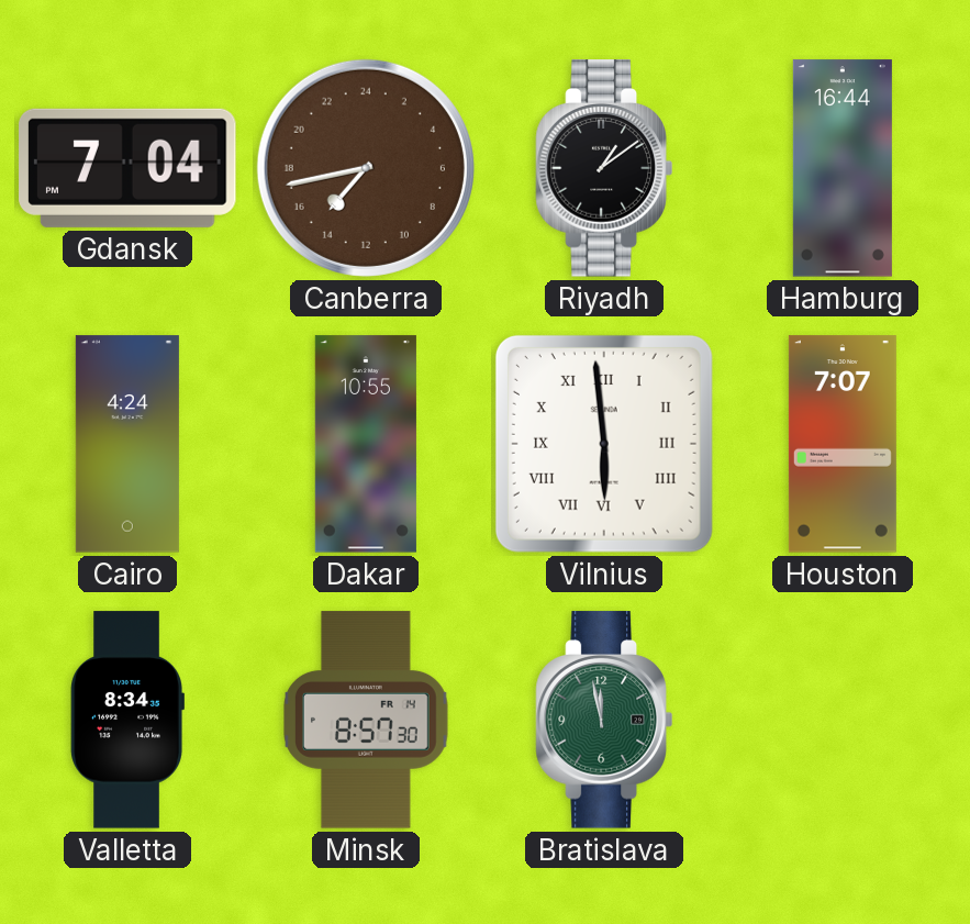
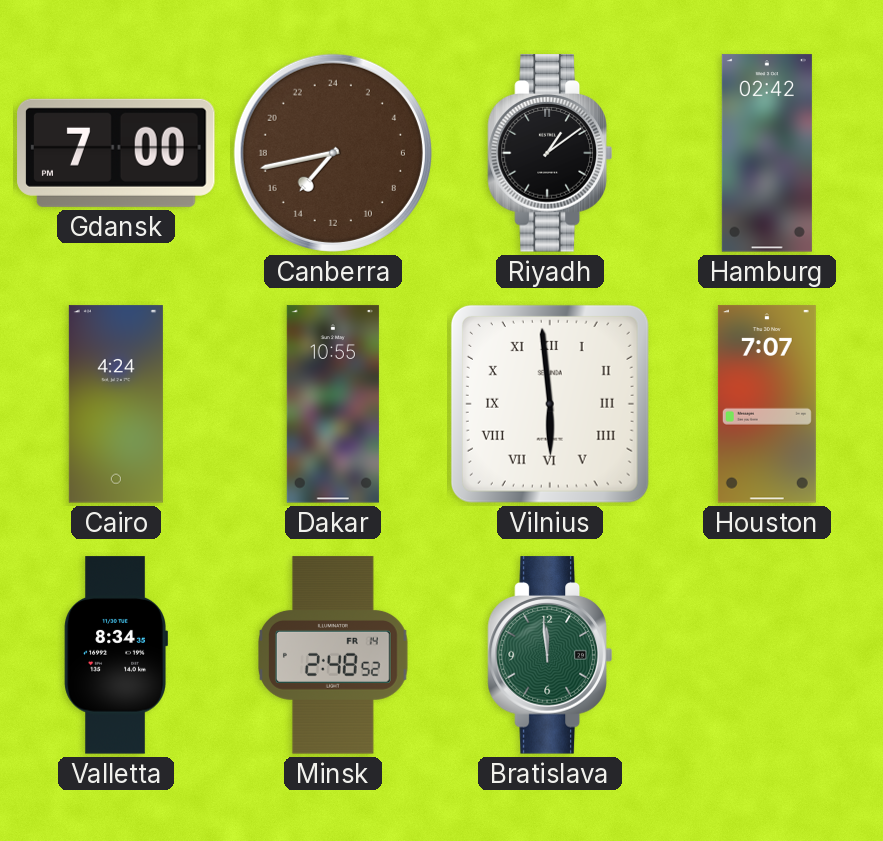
Gdansk: 7:04 -> 7:00
Hamburg: 16:44 -> 02:42
Minsk: 8:57 -> 2:48
Bratislava: 11:58 -> 11:59
